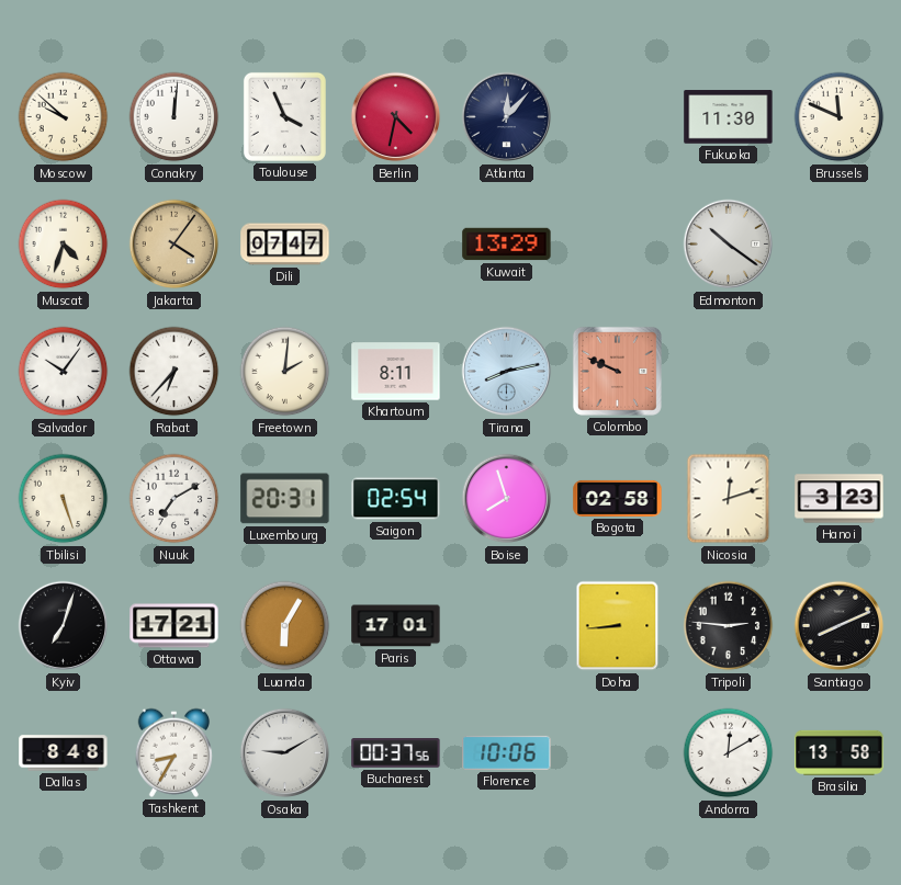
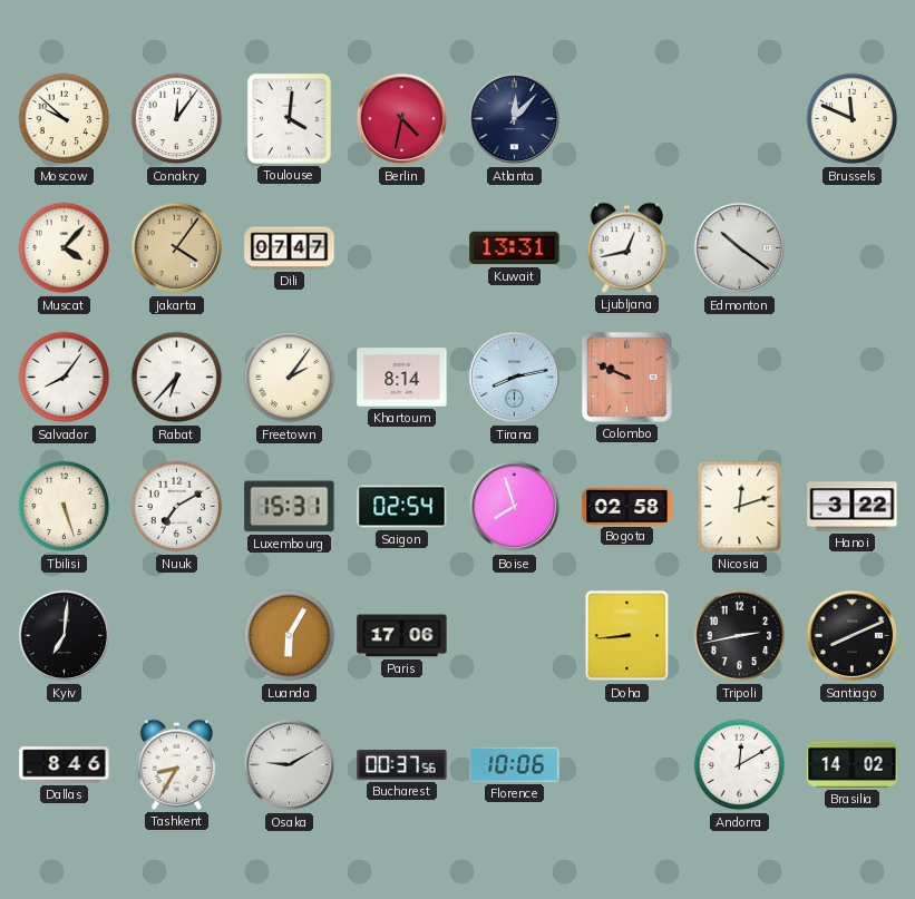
Conakry: 12:01 -> 12:06
Toulouse: 3:56 -> 4:01
Fukuoka: 11:30 -> none
Muscat: 4:33 -> 4:07
Kuwait: 13:29 -> 13:31
Ljubljana: none -> 12:43
Salvador: 10:06 -> 8:06
Freetown: 2:01 -> 2:06
Khartoum: 8:11 -> 8:14
Luxembourg: 20:31 -> 15:31
Hanoi: 3:23 -> 3:22
Kyiv: 7:03 -> 7:01
Ottawa: 17:21 -> none
Paris: 17:01 -> 17:06
Tripoli: 2:46 -> 2:43
Dallas: 8:48 -> 8:46
Brasilia: 13:58 -> 14:02
